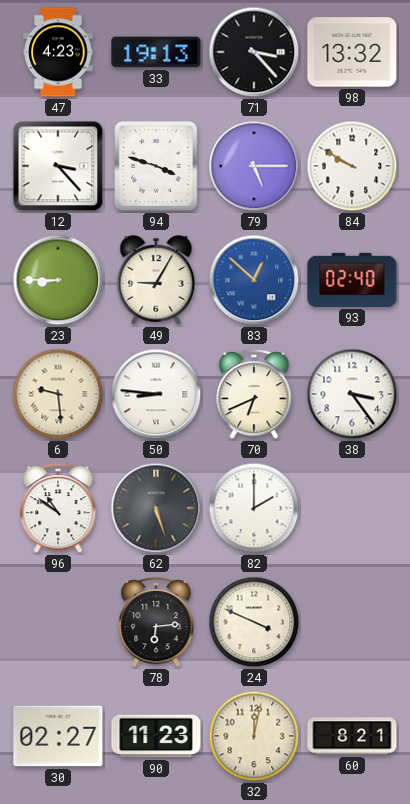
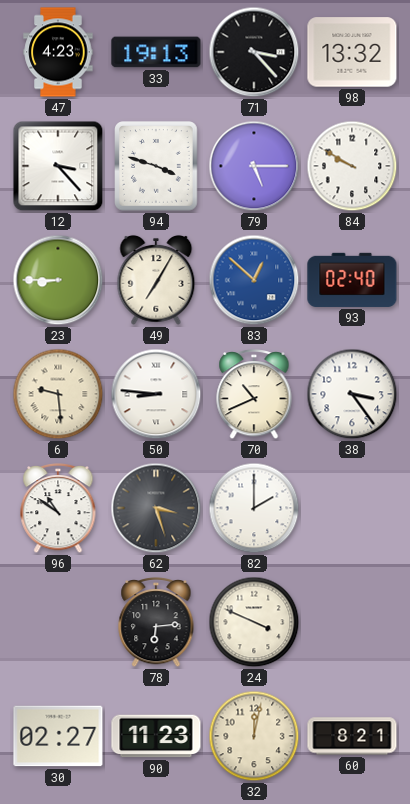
49: 9:05 -> 7:05
70: 6:41 -> 10:41
62: 5:27 -> 3:27
